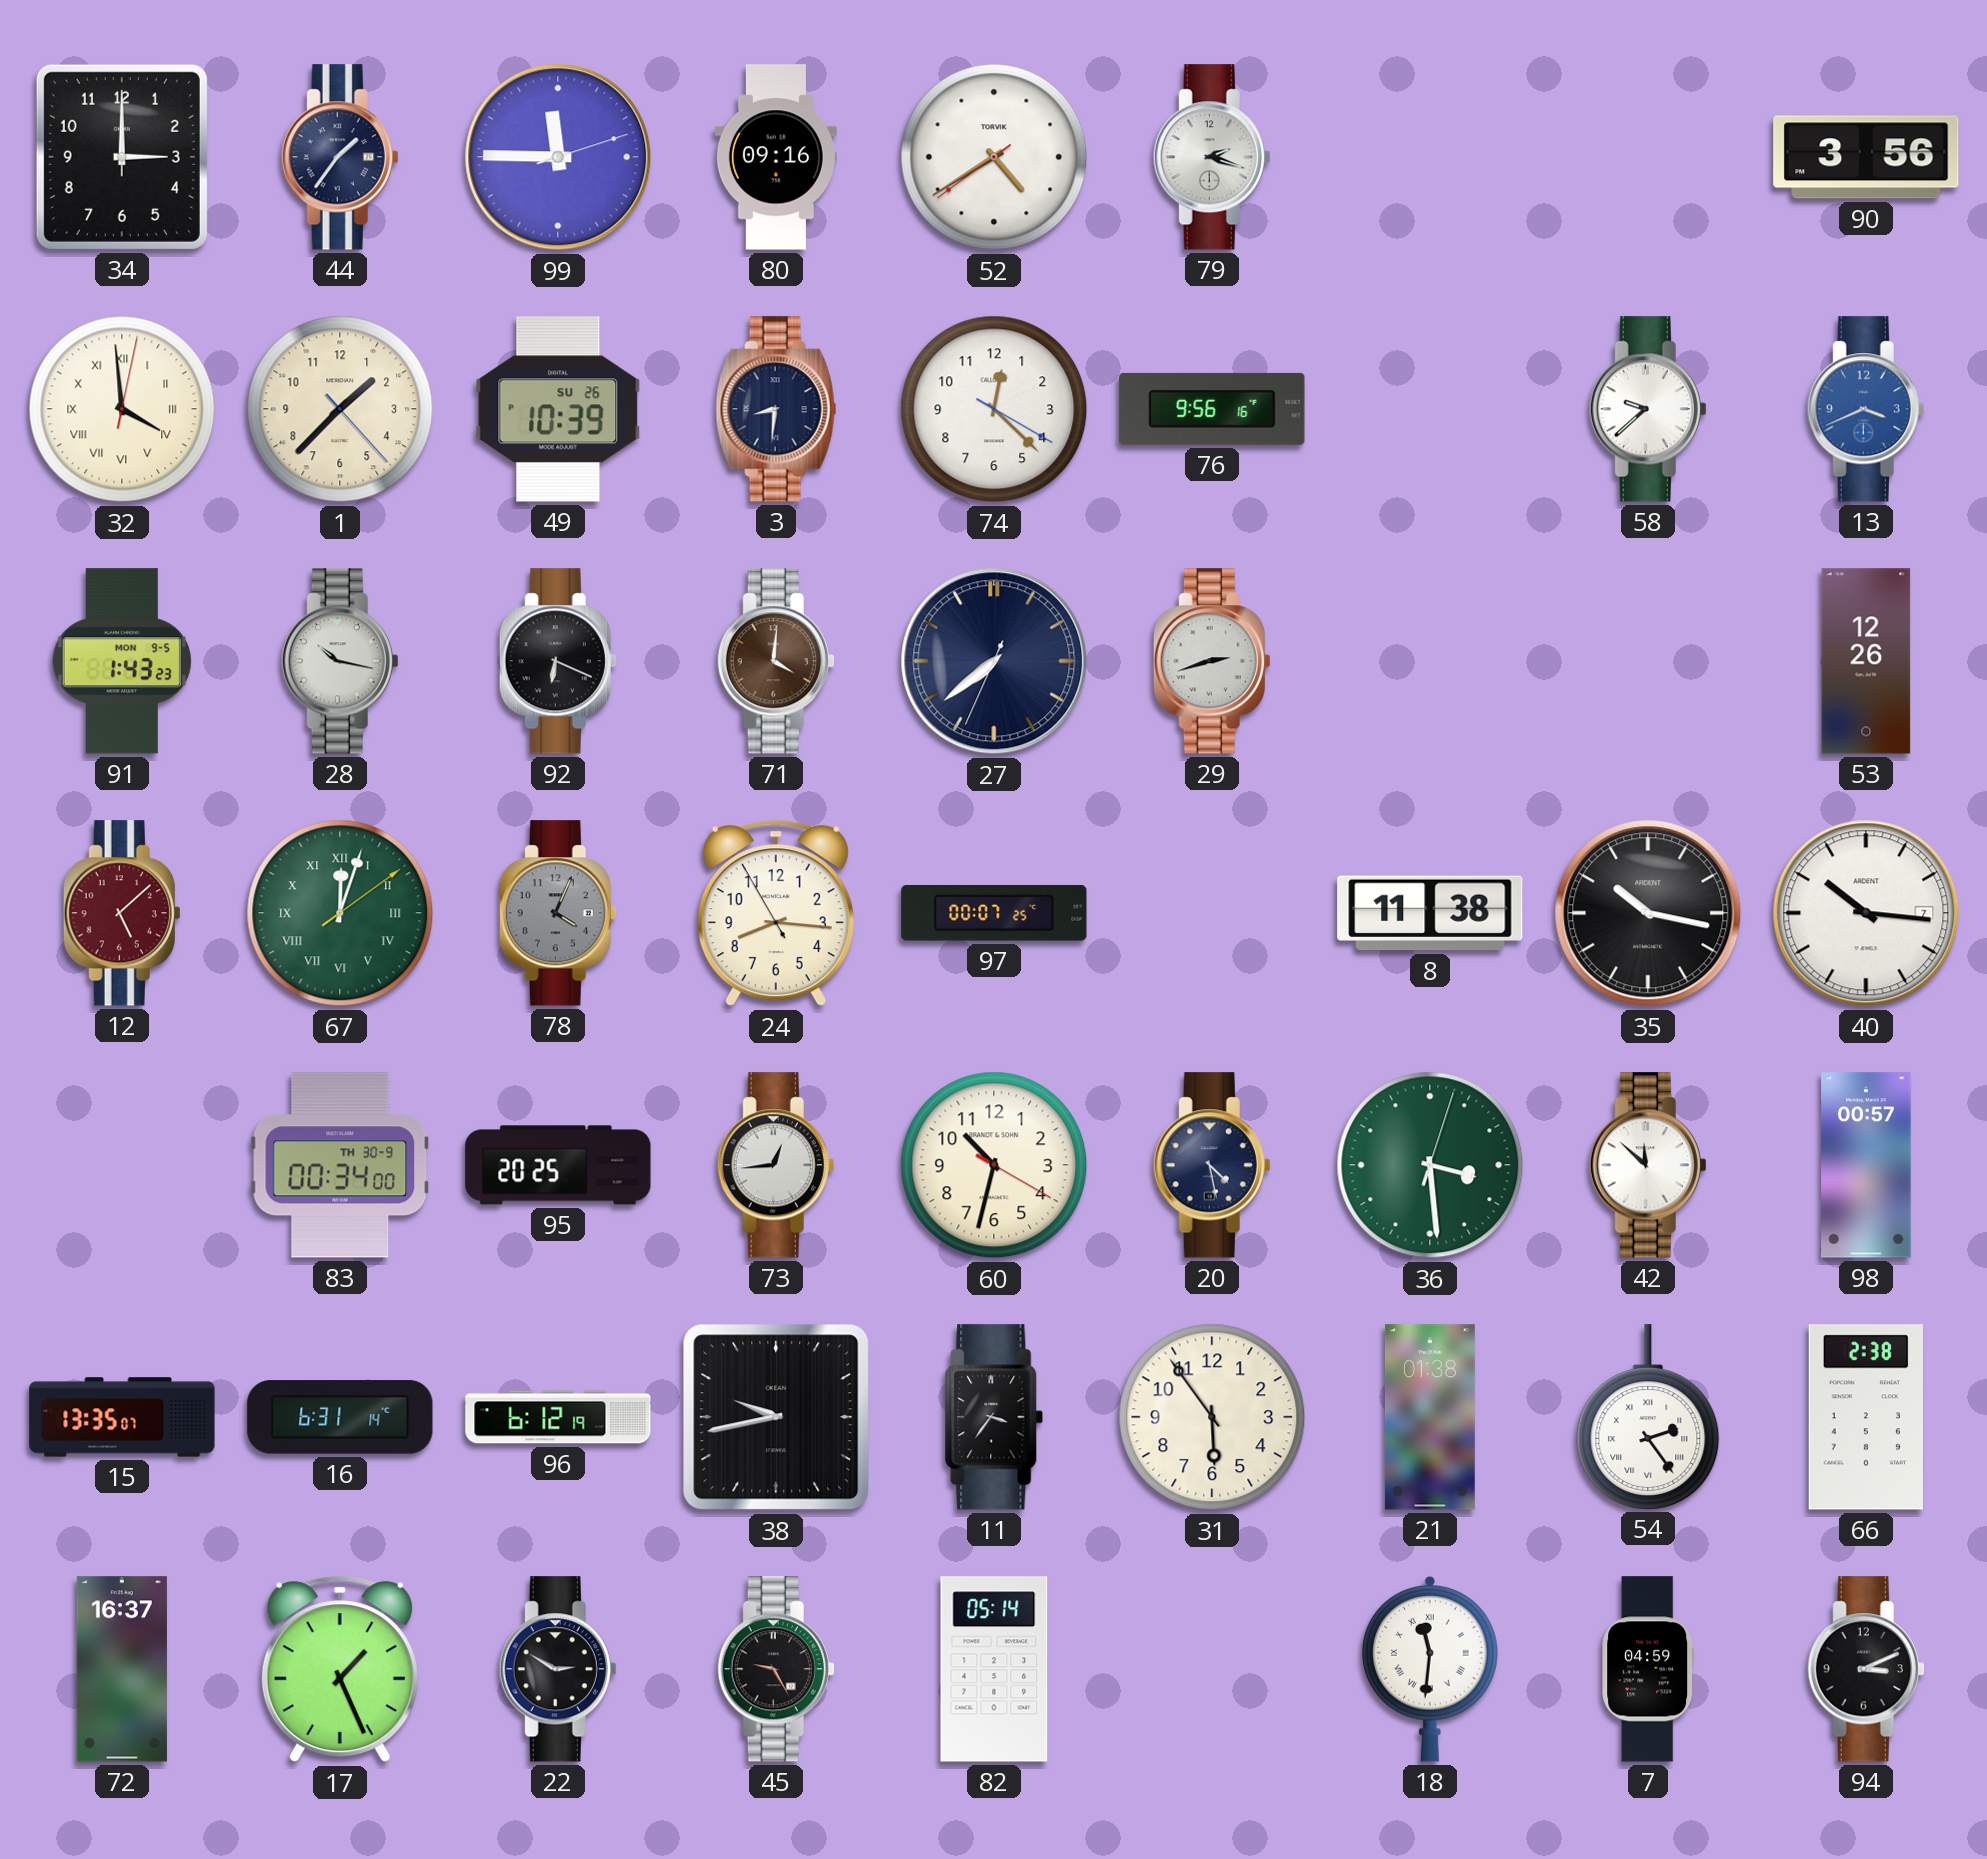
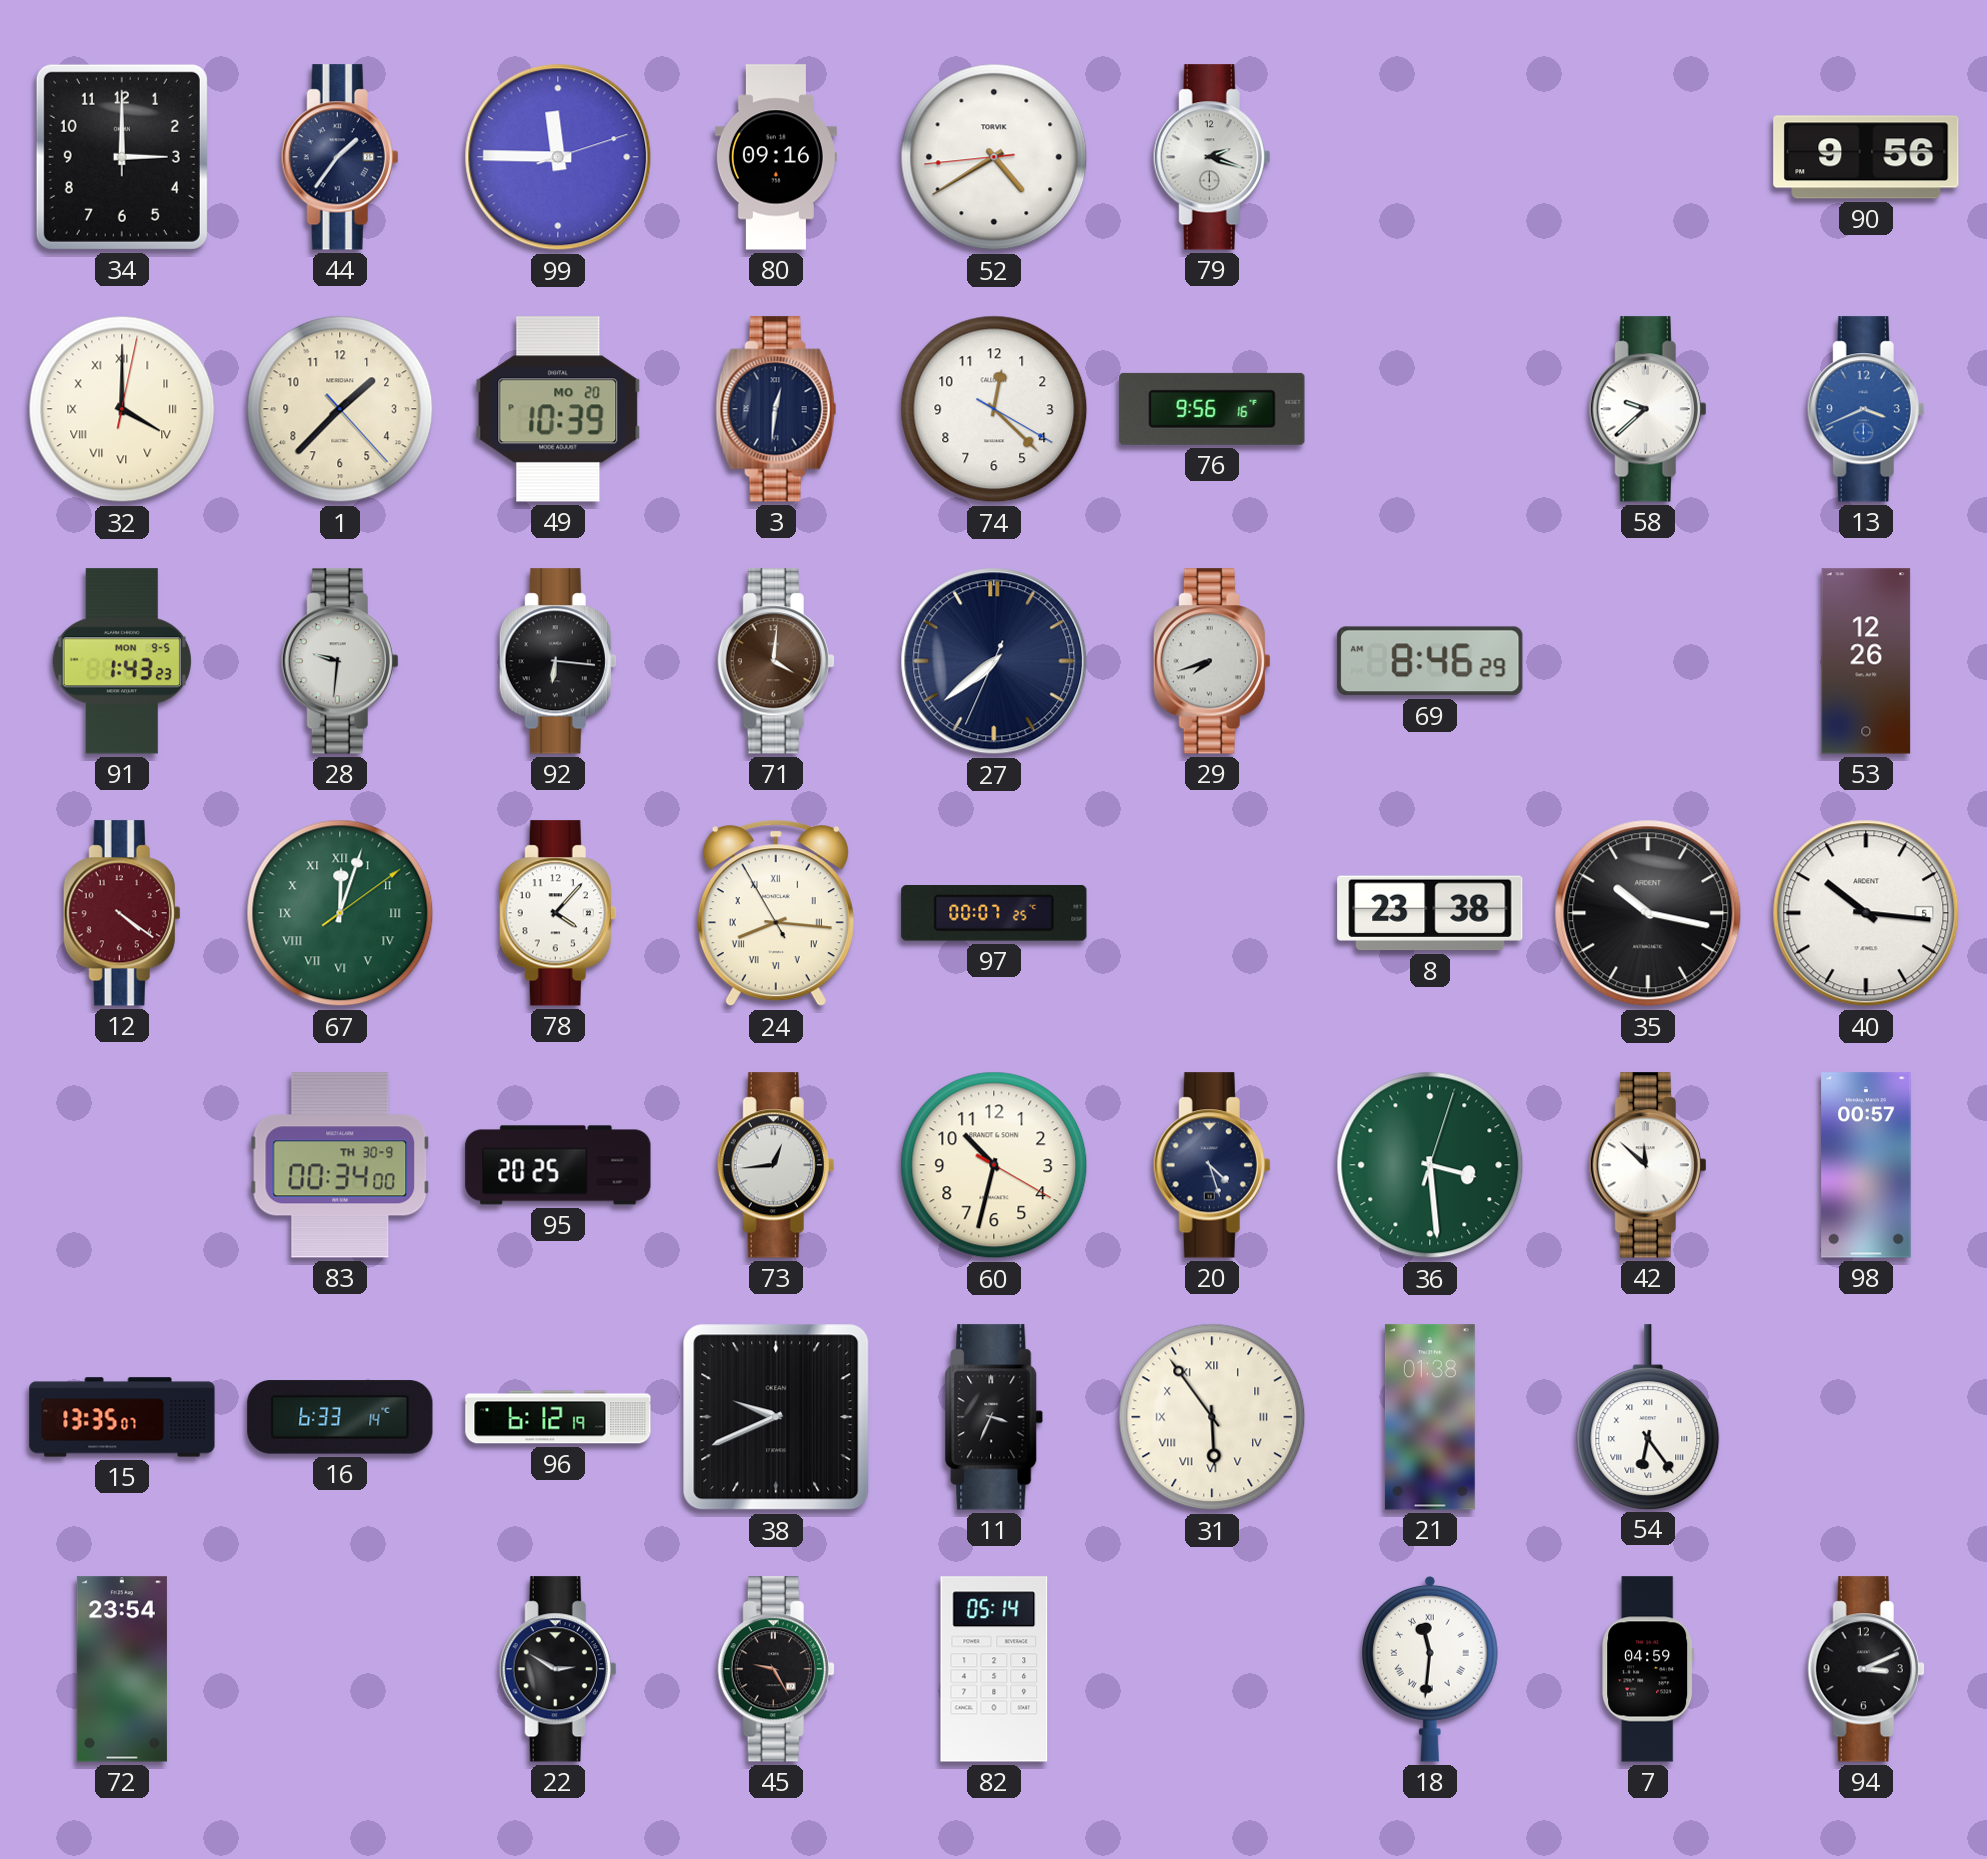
52: 4:39:39 -> 4:39:44
90: 3:56 -> 9:56
32: 3:59 -> 4:00
49 date: SU 26 -> MO 20
3: 8:31 -> 12:31
28: 10:17 -> 9:31
92: 6:19 -> 6:16
29: 2:42 -> 7:42
69: none -> 8:46
12: 5:08 -> 4:21
78: 4:04 -> 4:07
78 dial: grey -> white
24 numerals: Arabic -> Roman
8: 11:38 -> 23:38
40 date: 7 -> 5
20: 4:28 -> 4:27
16: 6:31 -> 6:33
38: 9:43 -> 9:41
11: 3:36 -> 3:34
31 numerals: Arabic -> Roman
54: 2:24 -> 6:24
66: 2:38 -> none
72: 16:37 -> 23:54
17: 1:26 -> none
